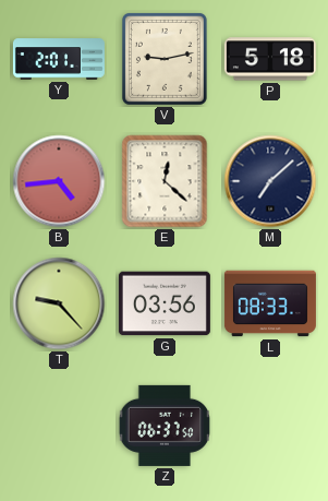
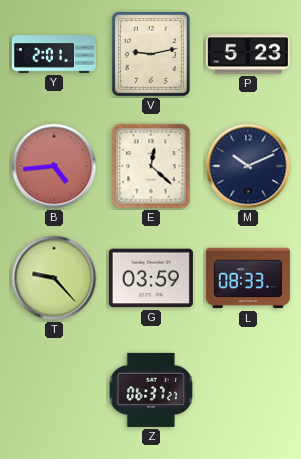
P: 5:18 -> 5:23
M: 7:08 -> 10:11
G: 03:56 -> 03:59
Z: 06:37:50 -> 06:37:27
